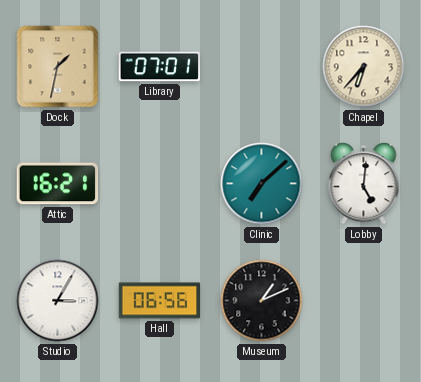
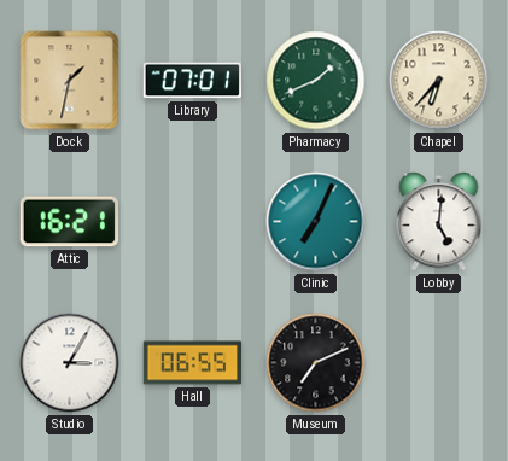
Pharmacy: none -> 1:41
Clinic: 7:08 -> 7:04
Hall: 06:56 -> 06:55
Museum: 1:11 -> 7:11
